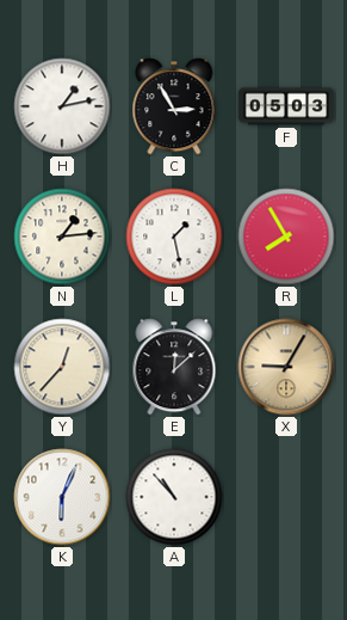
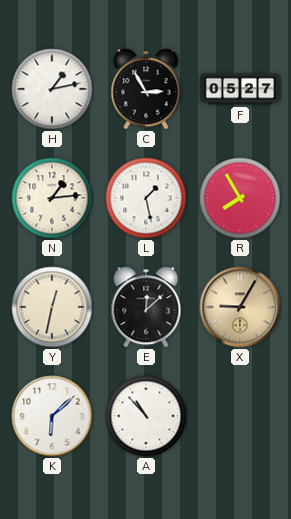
F: 05:03 -> 05:27
Y: 12:37 -> 12:32
K: 6:04 -> 6:08
